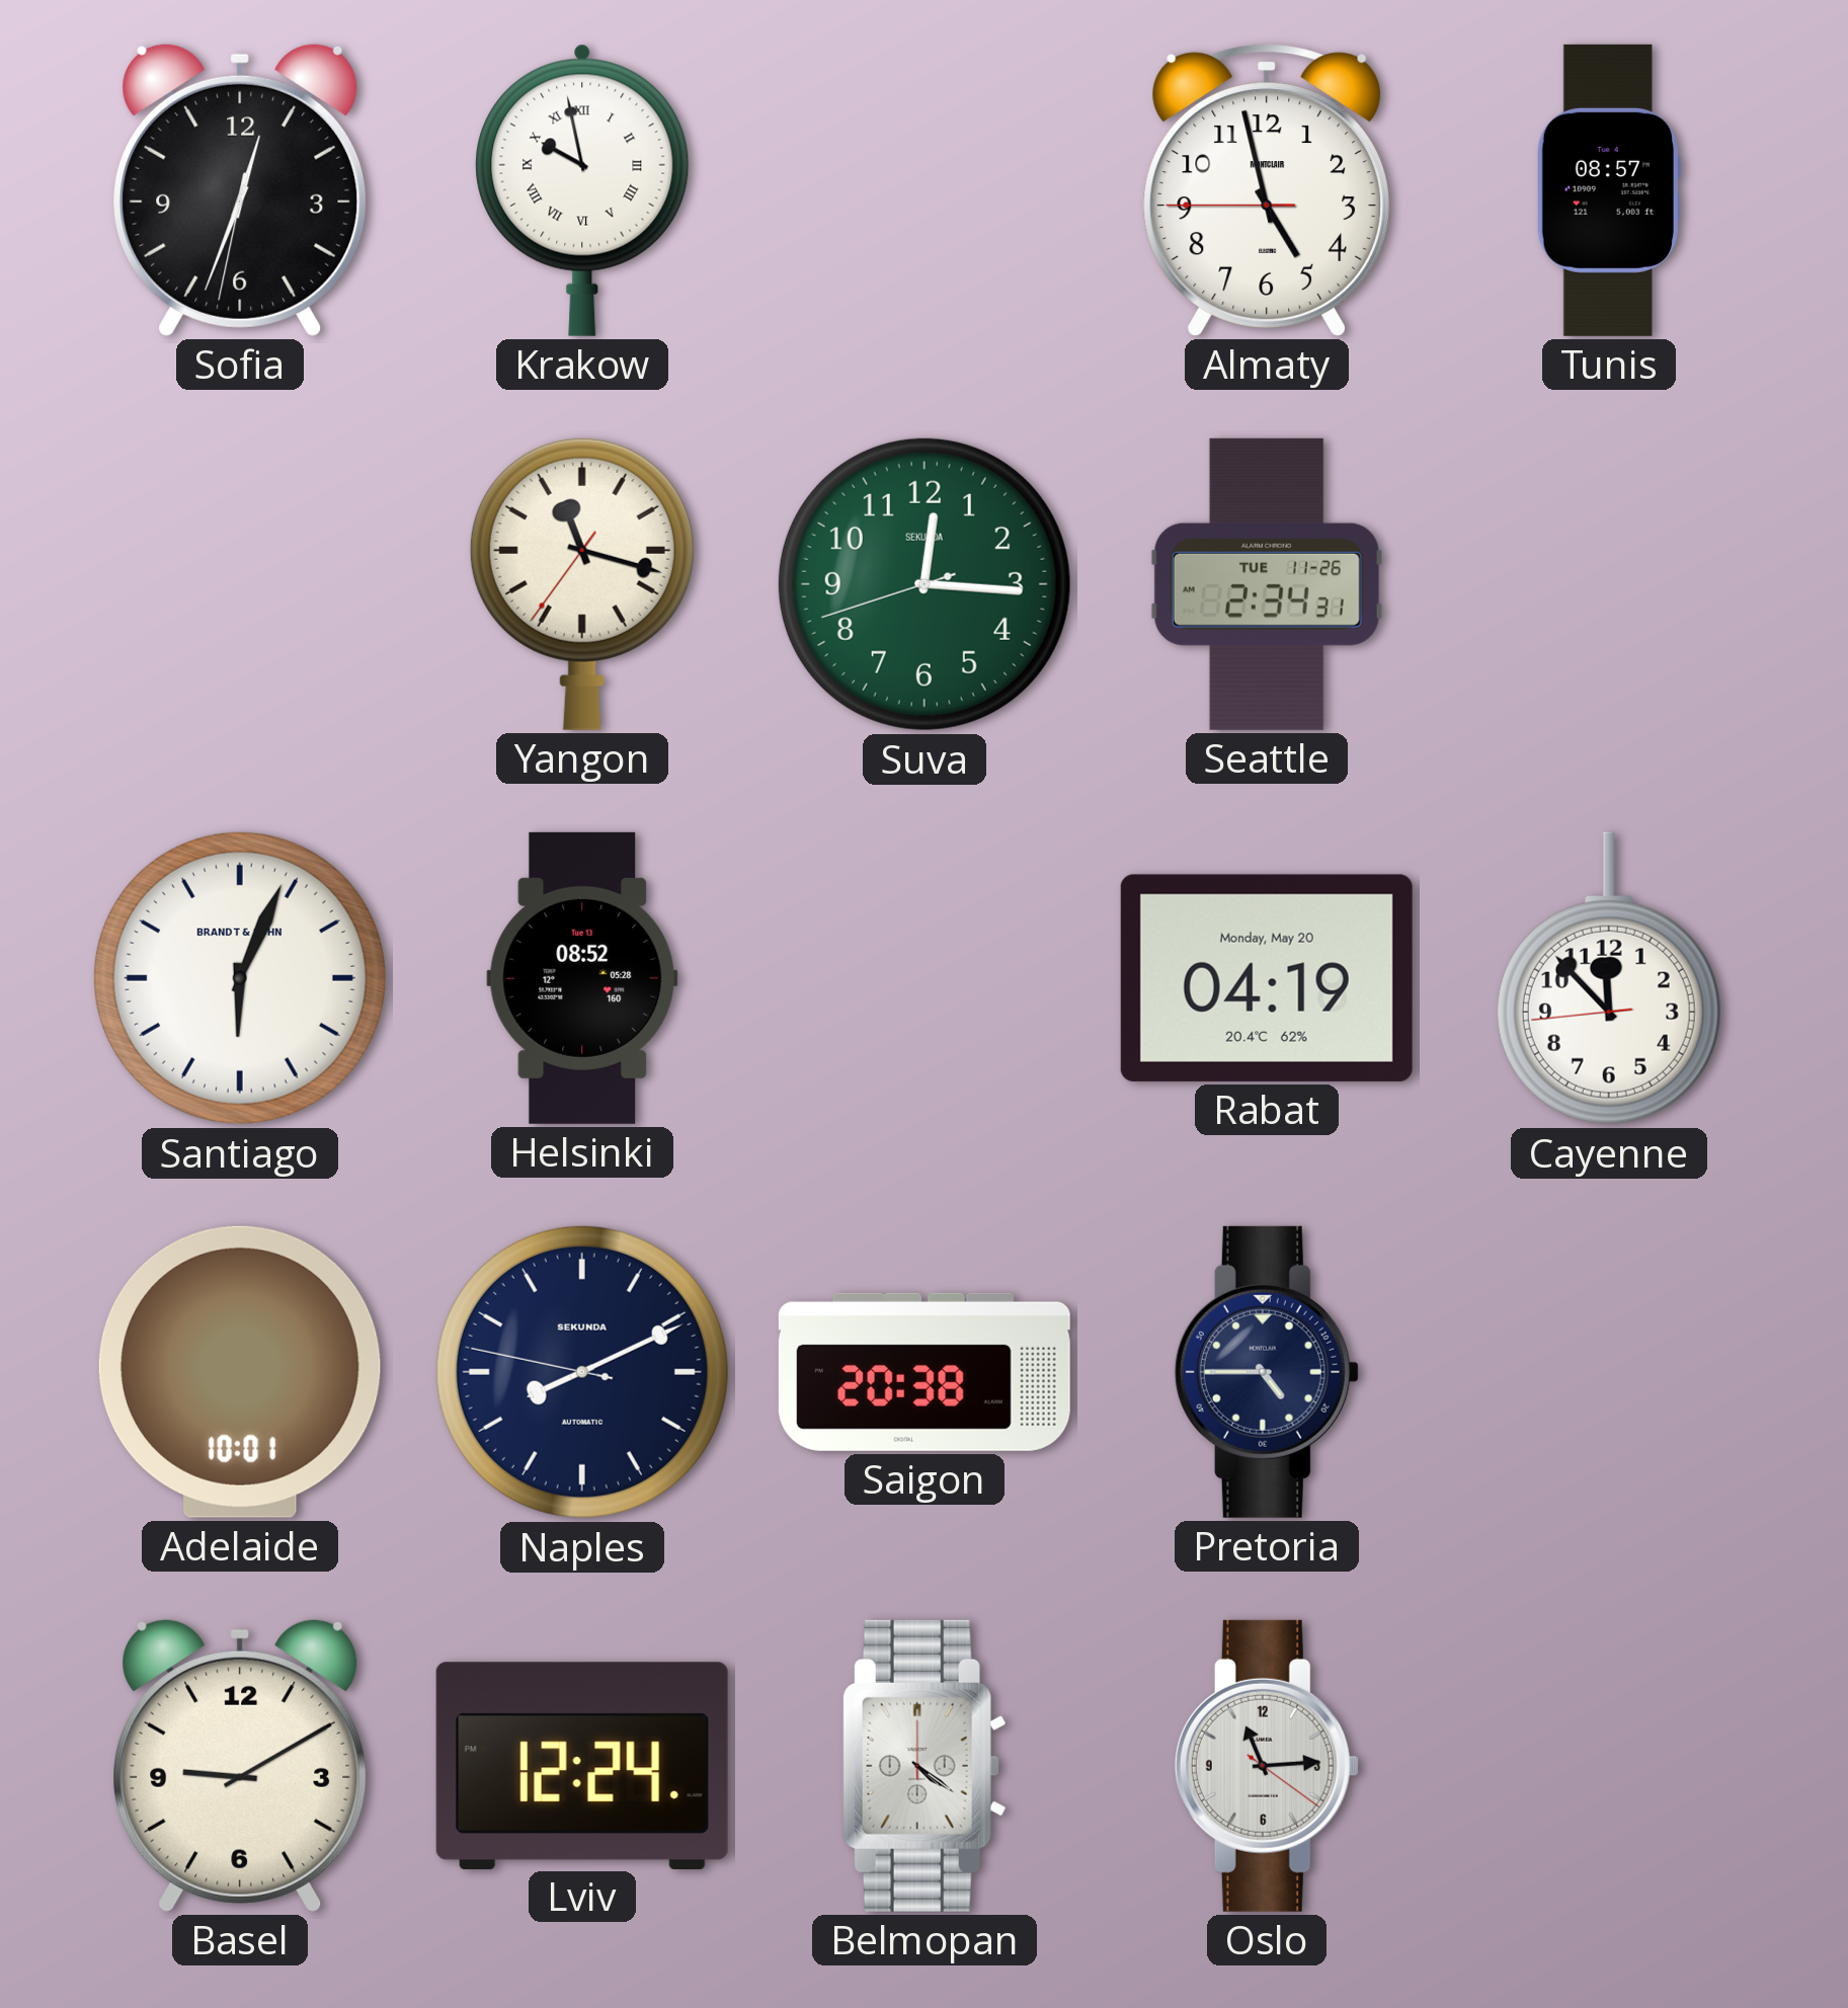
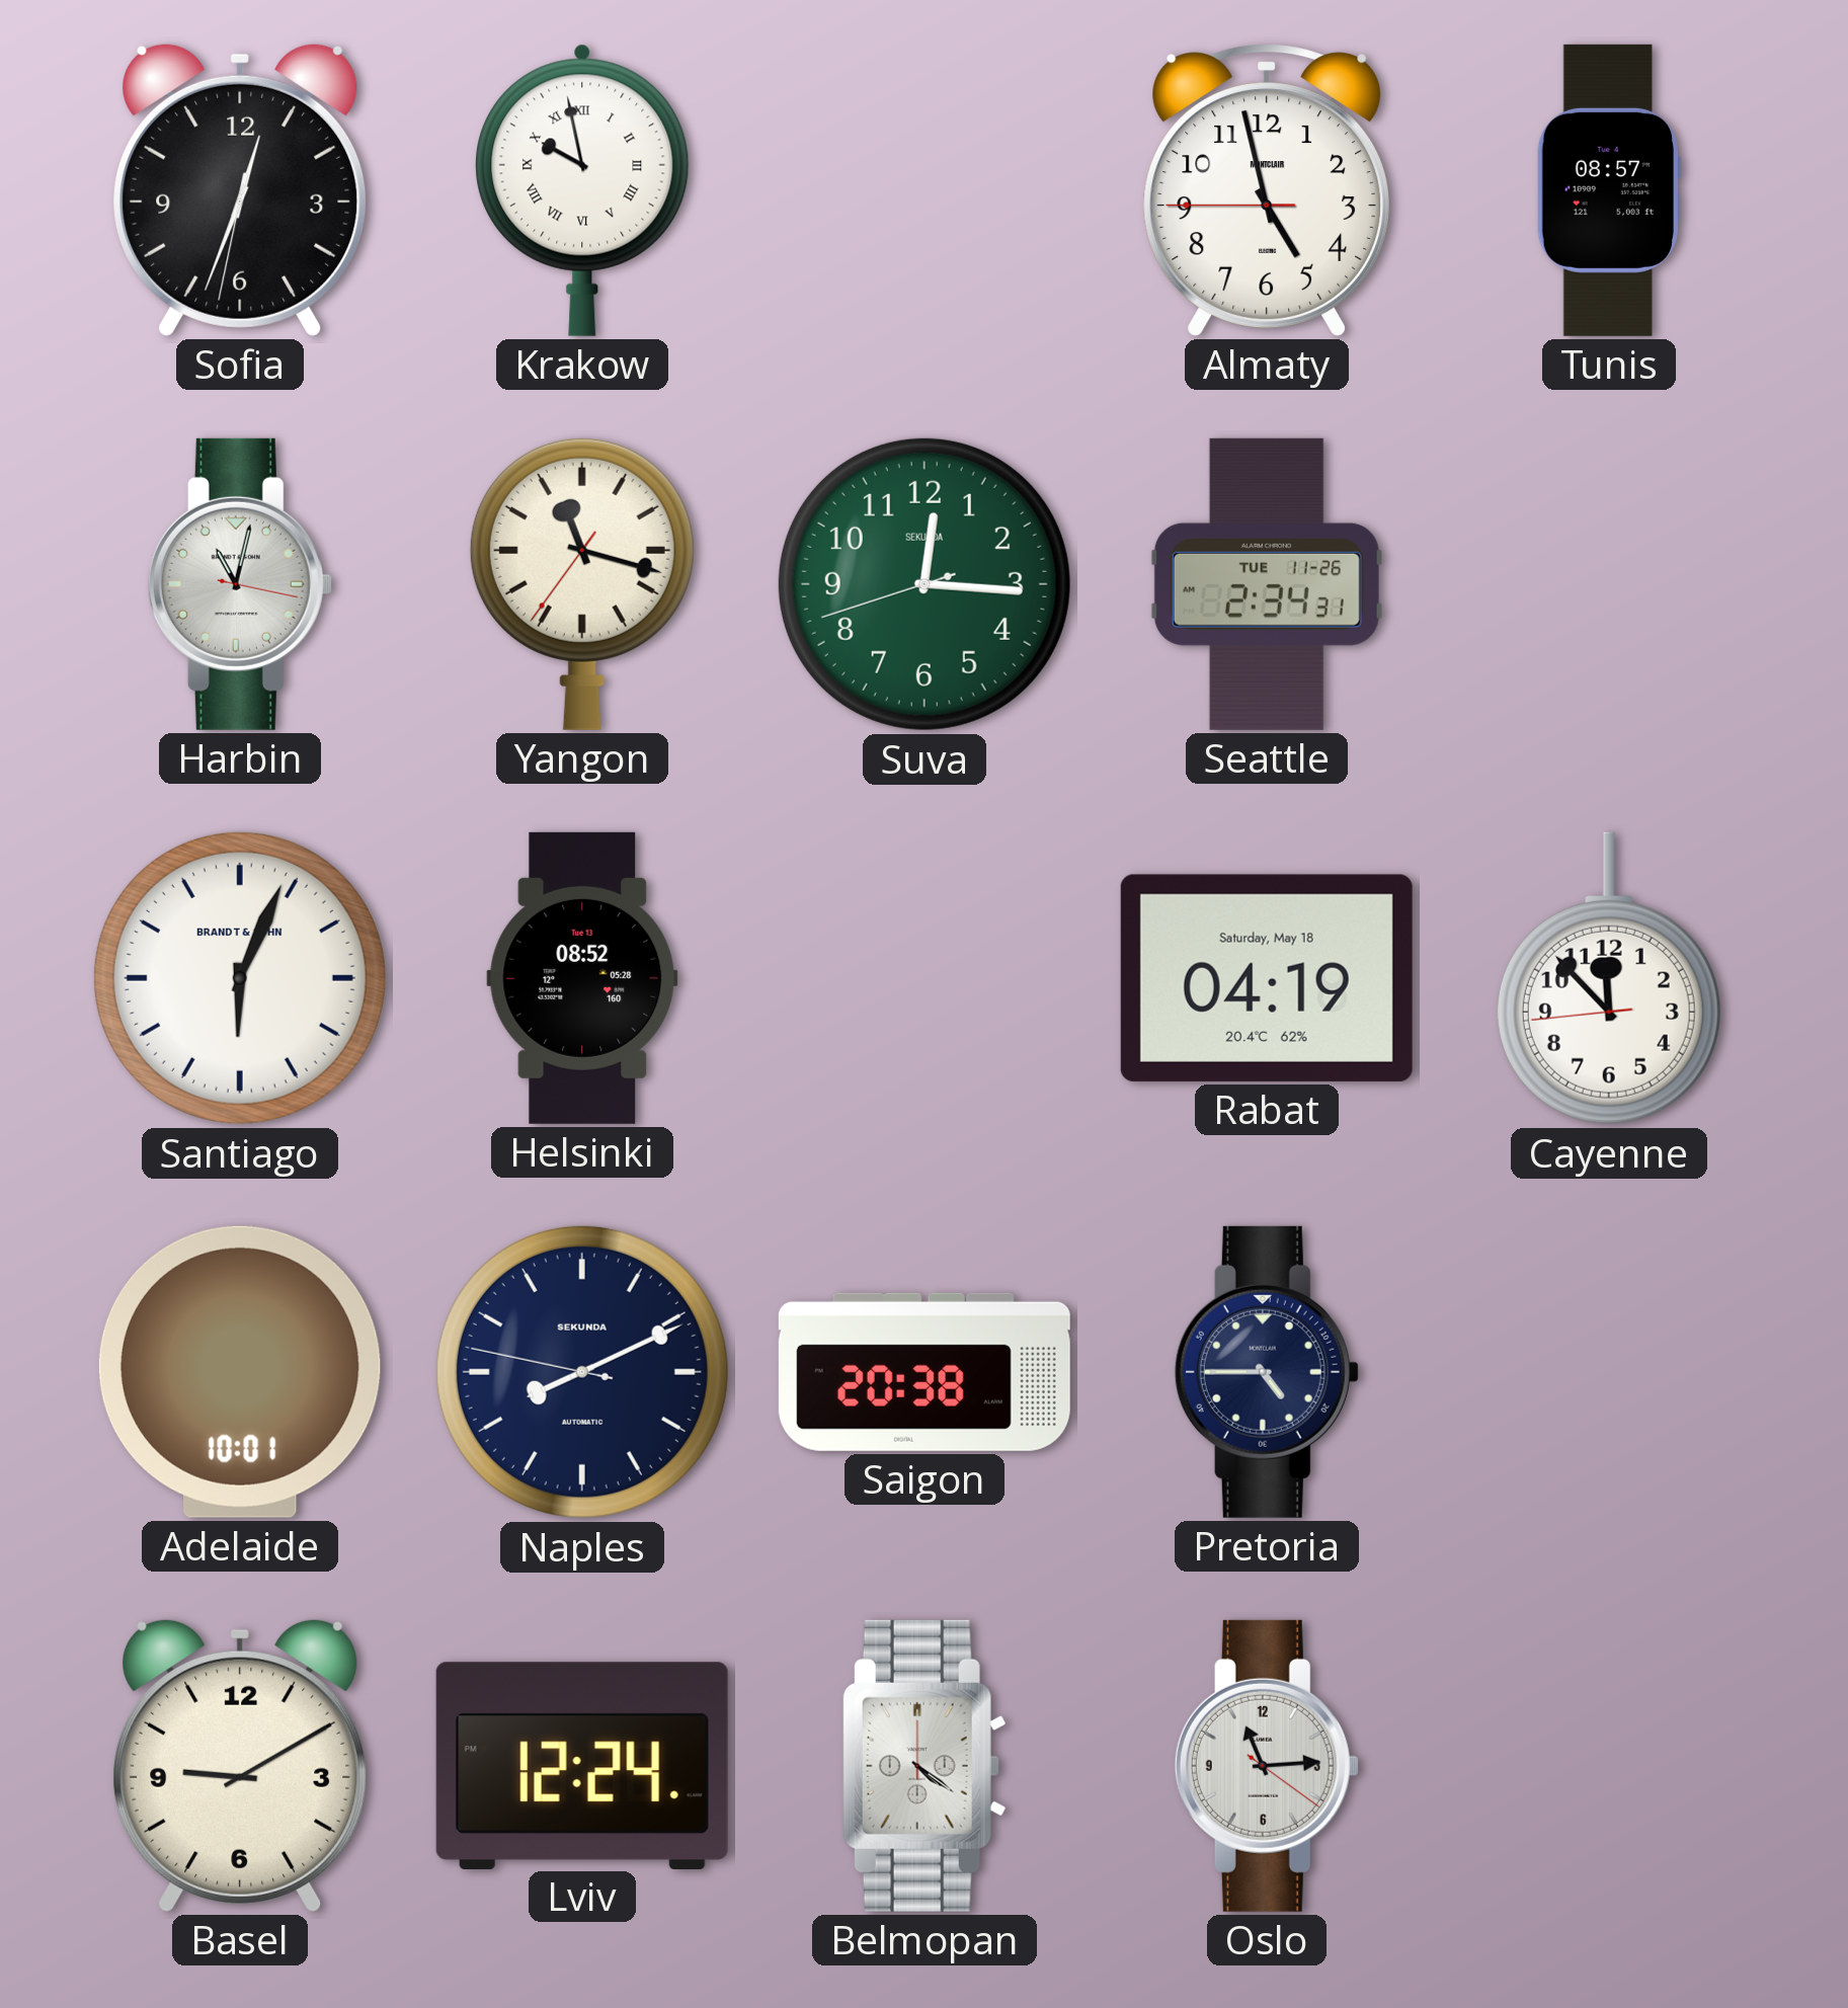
Harbin: none -> 11:02
Rabat date: Monday, May 20 -> Saturday, May 18
